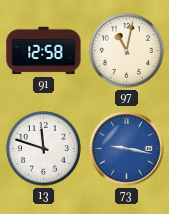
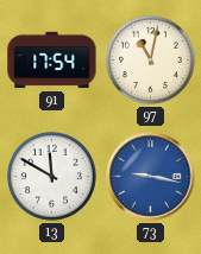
91: 12:58 -> 17:54
13: 11:48 -> 11:50
